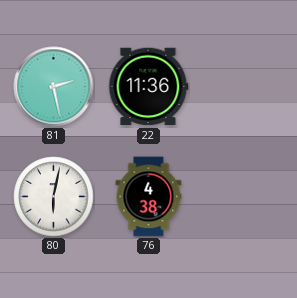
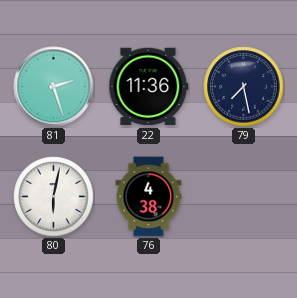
81: 2:28 -> 2:27
79: none -> 7:28
